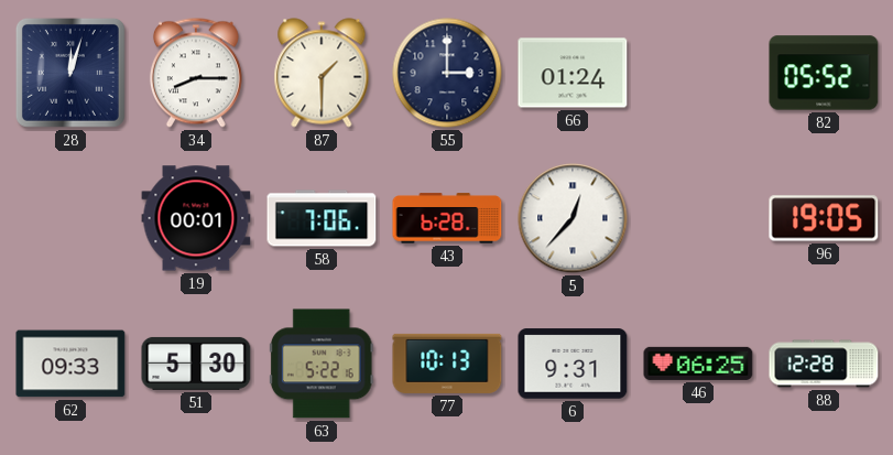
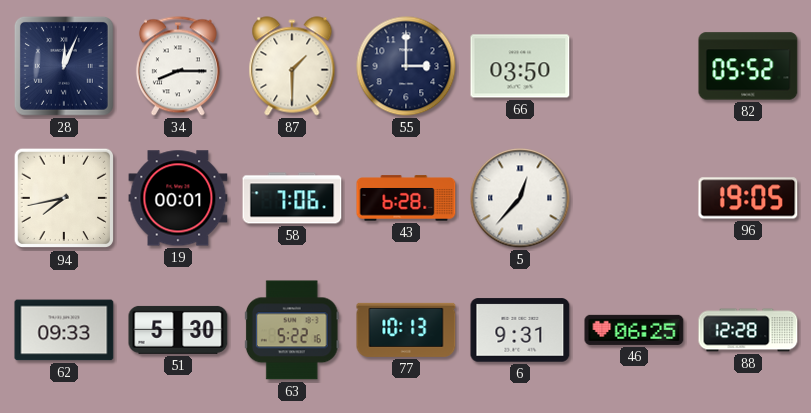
28: 12:03 -> 12:04
66: 01:24 -> 03:50
94: none -> 7:43
